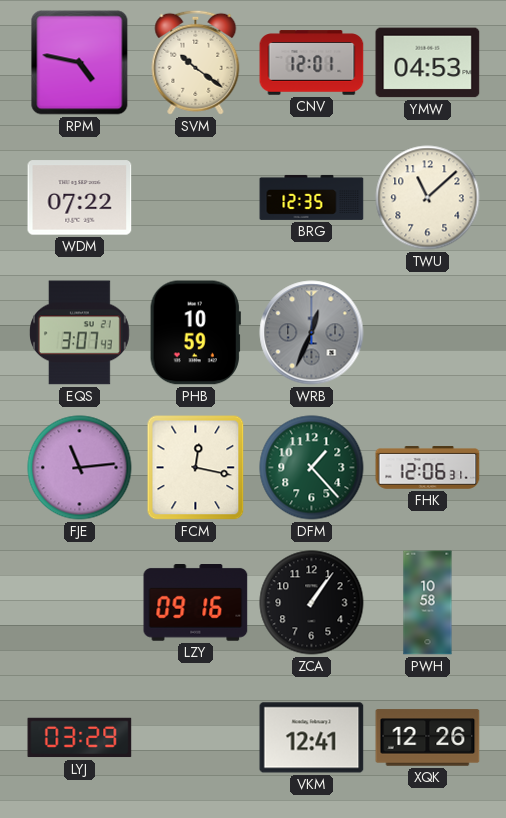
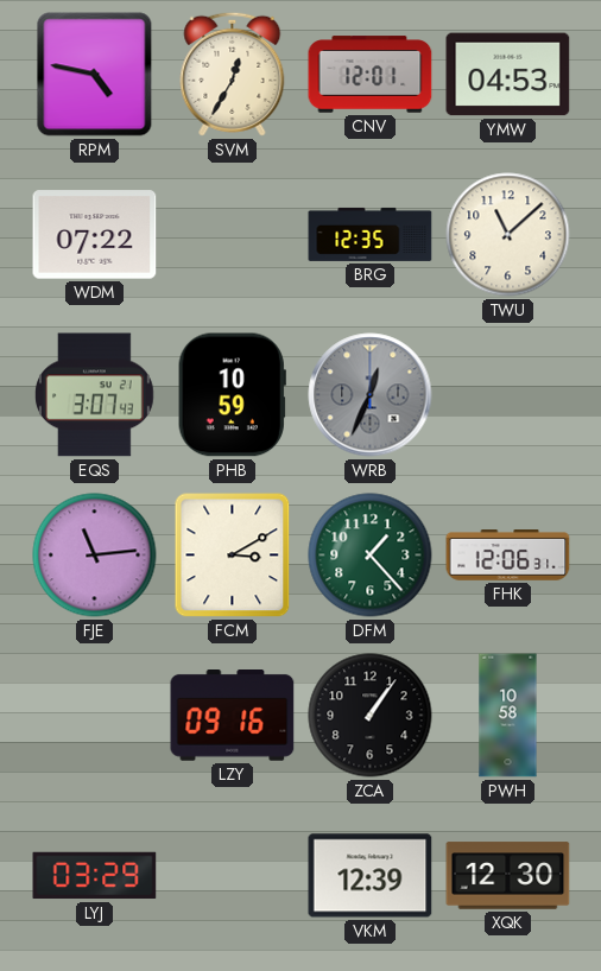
SVM: 10:21 -> 12:35
FCM: 12:17 -> 3:10
VKM: 12:41 -> 12:39
XQK: 12:26 -> 12:30
